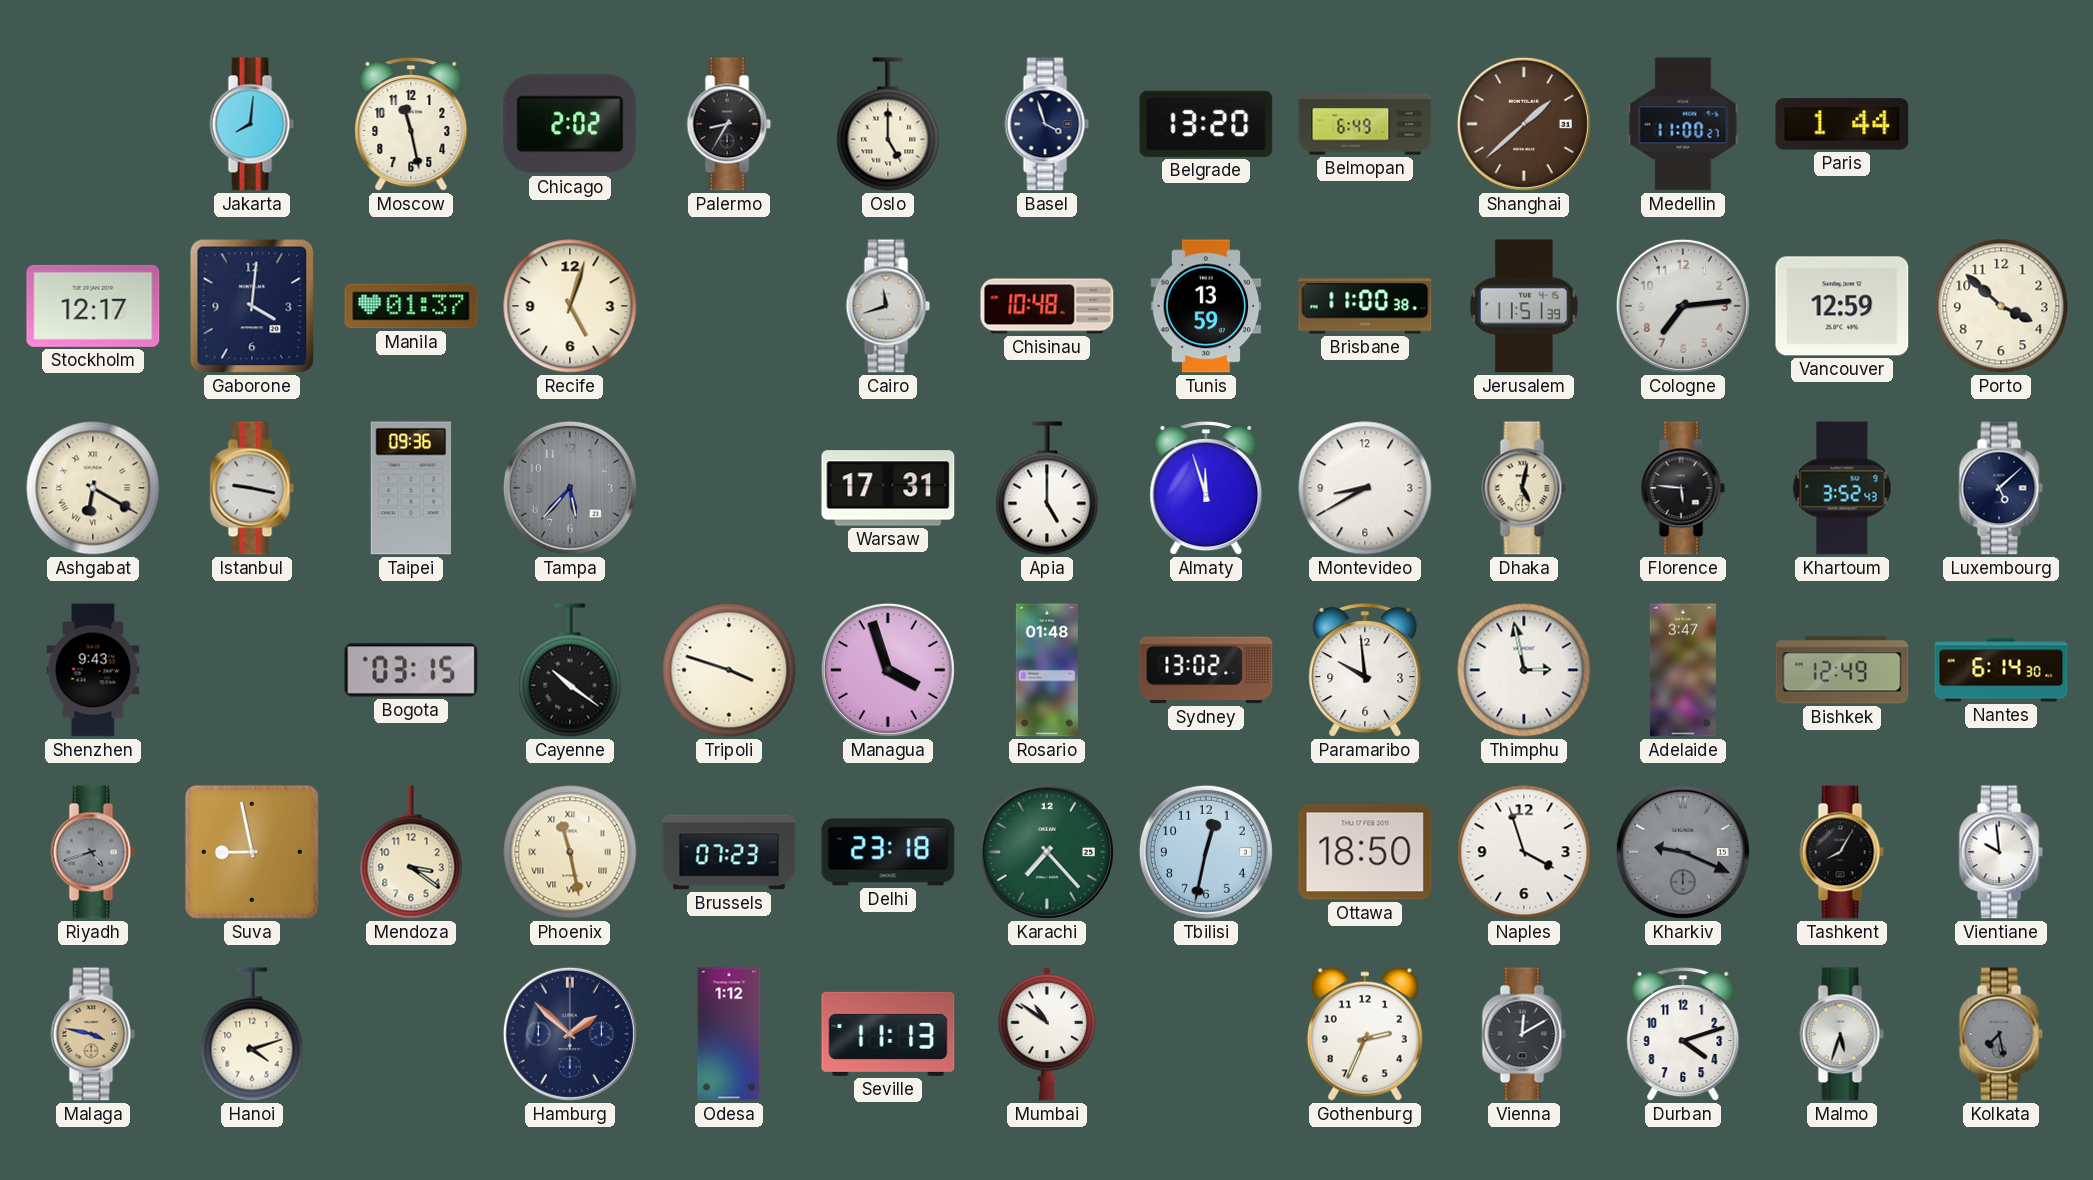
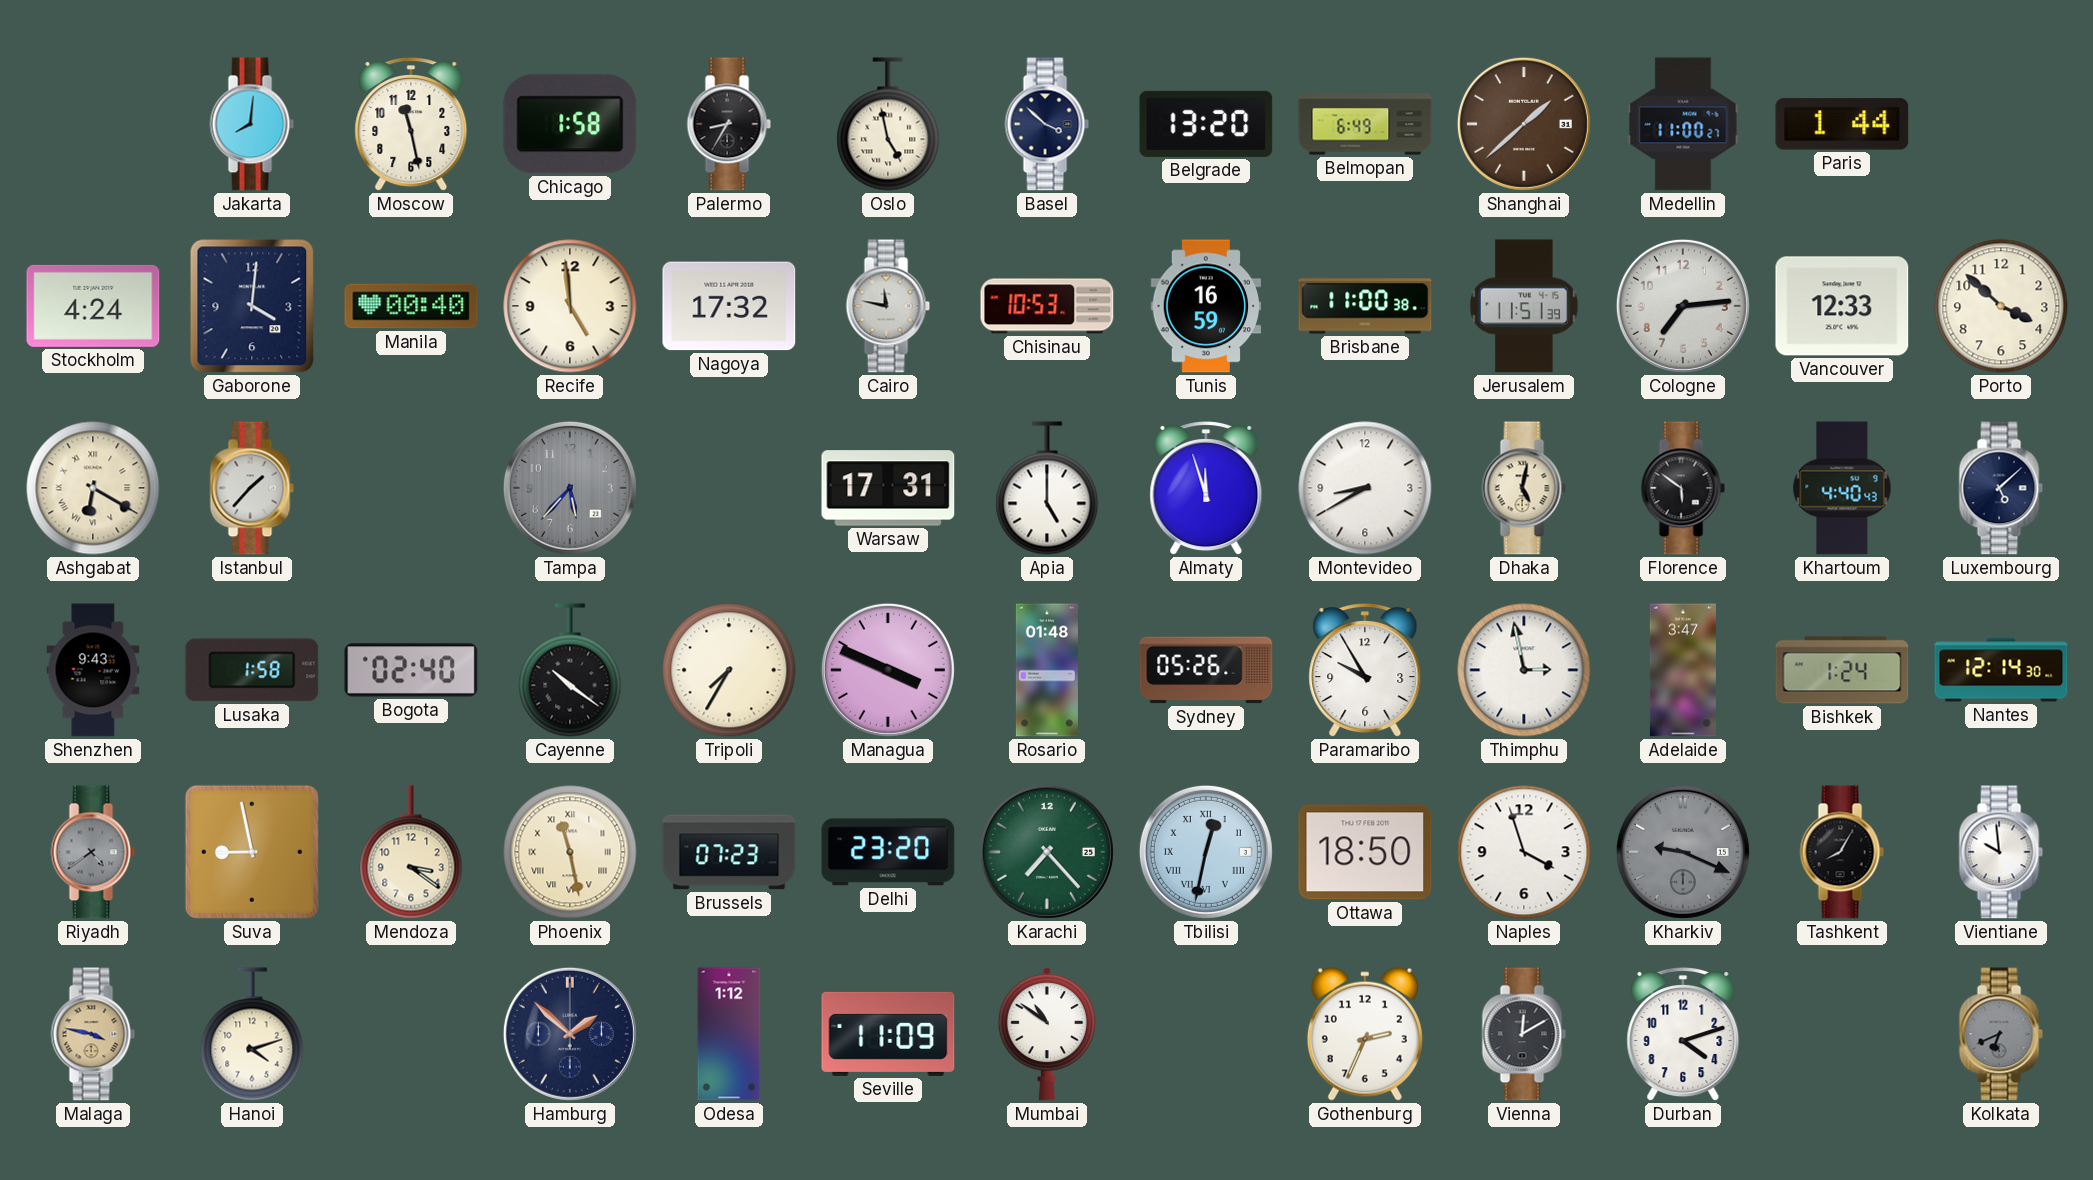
Chicago: 2:02 -> 1:58
Oslo: 5:00 -> 4:58
Basel: 3:57 -> 3:52
Stockholm: 12:17 -> 4:24
Manila: 01:37 -> 00:40
Recife: 5:03 -> 4:59
Nagoya: none -> 17:32
Cairo: 11:42 -> 11:47
Chisinau: 10:48 -> 10:53
Tunis: 13:59 -> 16:59
Vancouver: 12:59 -> 12:33
Istanbul: 9:17 -> 1:37
Taipei: 09:36 -> none
Florence: 5:46 -> 5:51
Khartoum: 3:52 -> 4:40
Lusaka: none -> 1:58
Bogota: 03:15 -> 02:40
Tripoli: 3:48 -> 7:35
Managua: 3:57 -> 3:49
Sydney: 13:02 -> 05:26
Paramaribo: 9:59 -> 9:55
Bishkek: 12:49 -> 1:24
Nantes: 6:14 -> 12:14
Riyadh: 4:42 -> 4:39
Delhi: 23:18 -> 23:20
Tbilisi numerals: Arabic -> Roman
Seville: 11:13 -> 11:09
Malmo: 5:33 -> none
Kolkata: 7:28 -> 6:41
